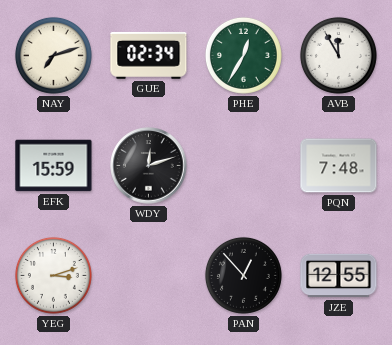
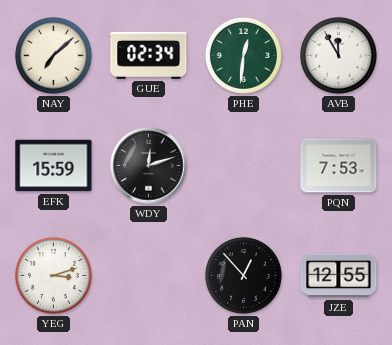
NAY: 7:12 -> 7:08
PHE: 12:35 -> 12:31
PQN: 7:48 -> 7:53
